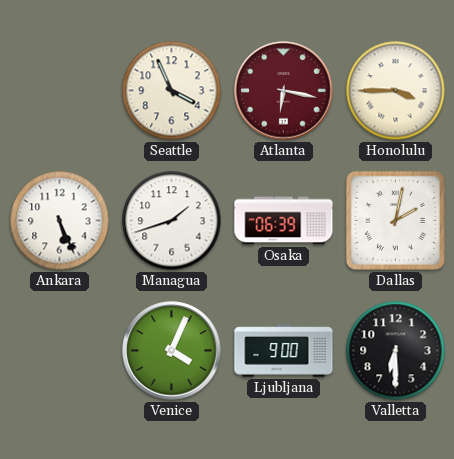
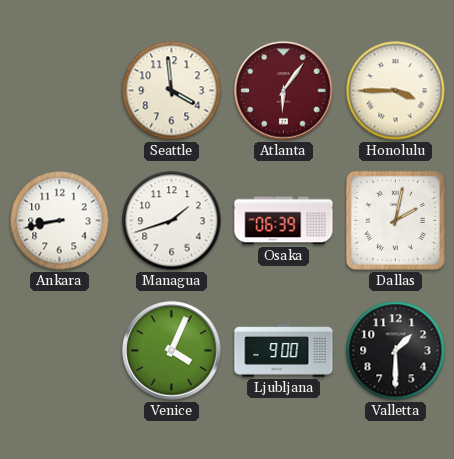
Seattle: 3:56 -> 3:59
Atlanta: 6:17 -> 6:06
Ankara: 5:26 -> 8:43
Valletta: 6:30 -> 1:30
